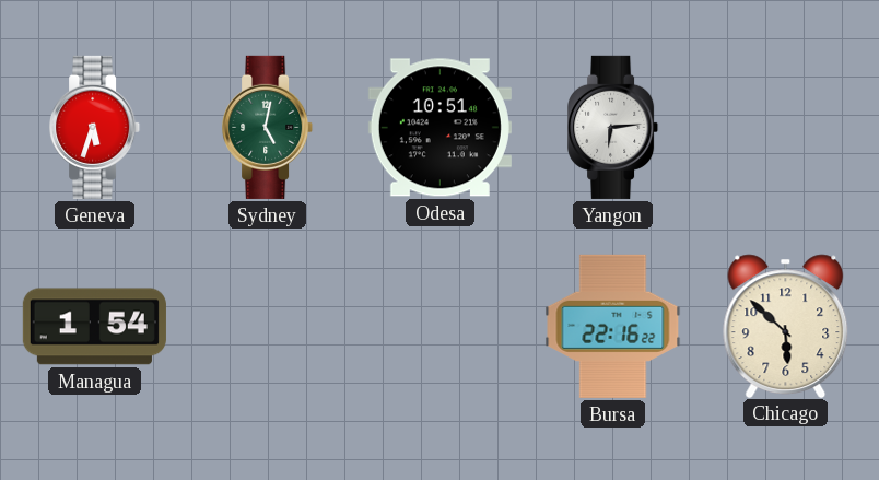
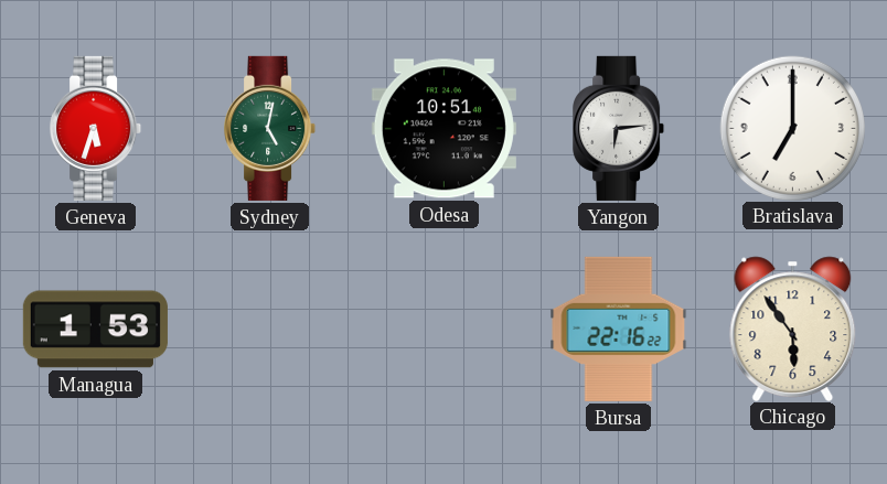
Bratislava: none -> 7:00
Managua: 1:54 -> 1:53
Chicago: 5:52 -> 5:54
